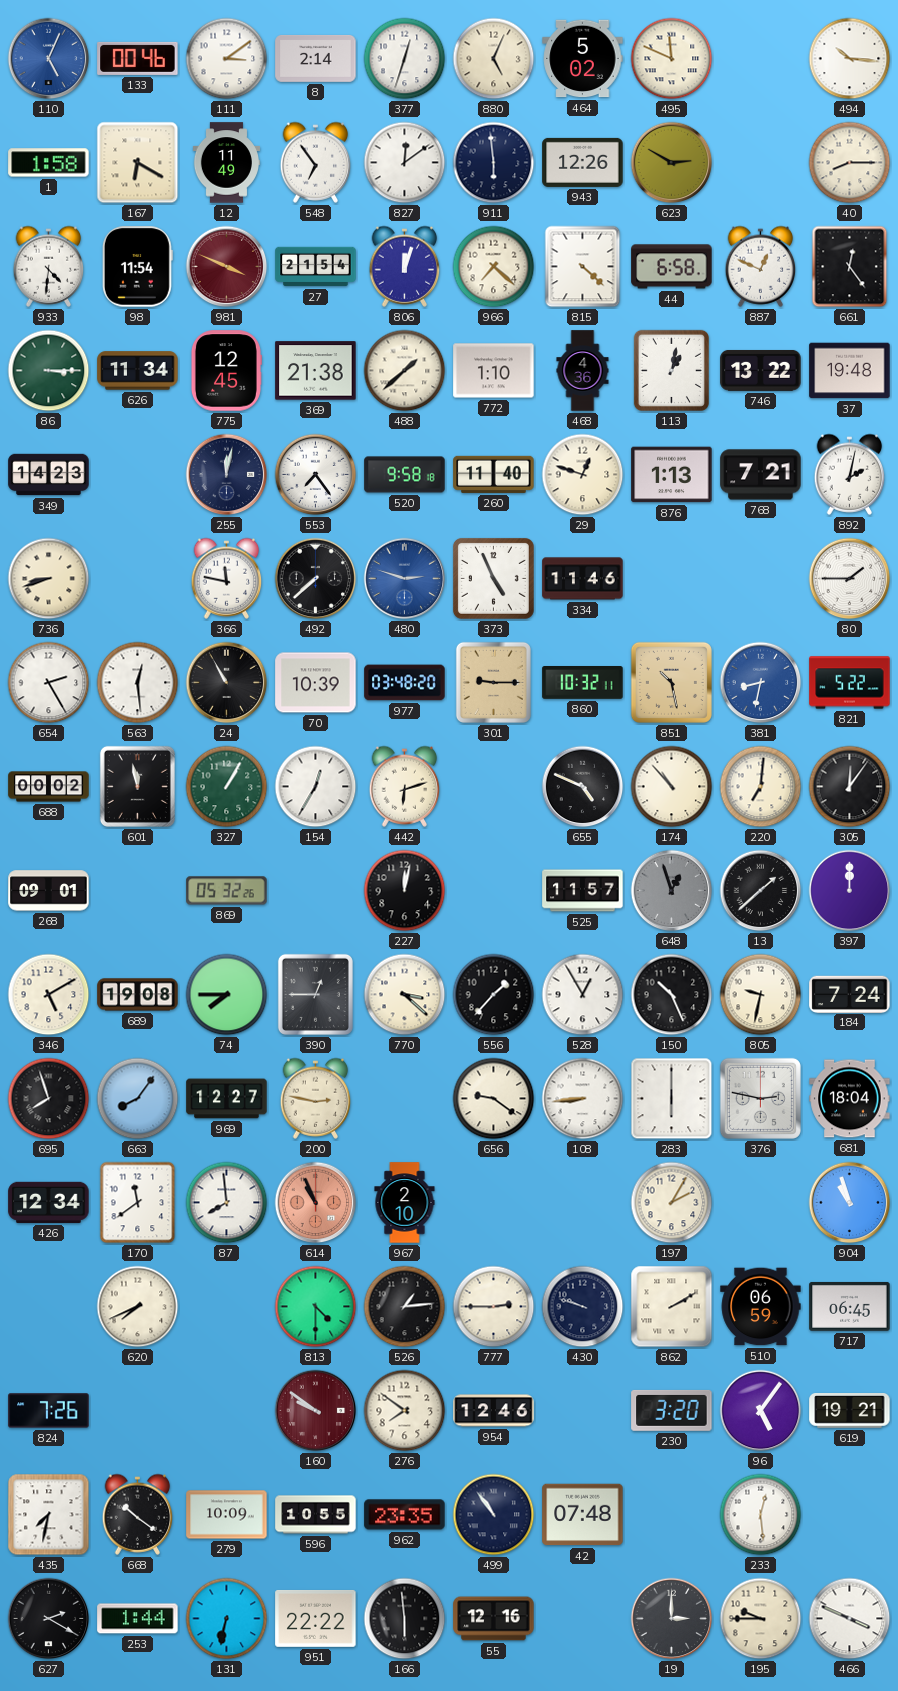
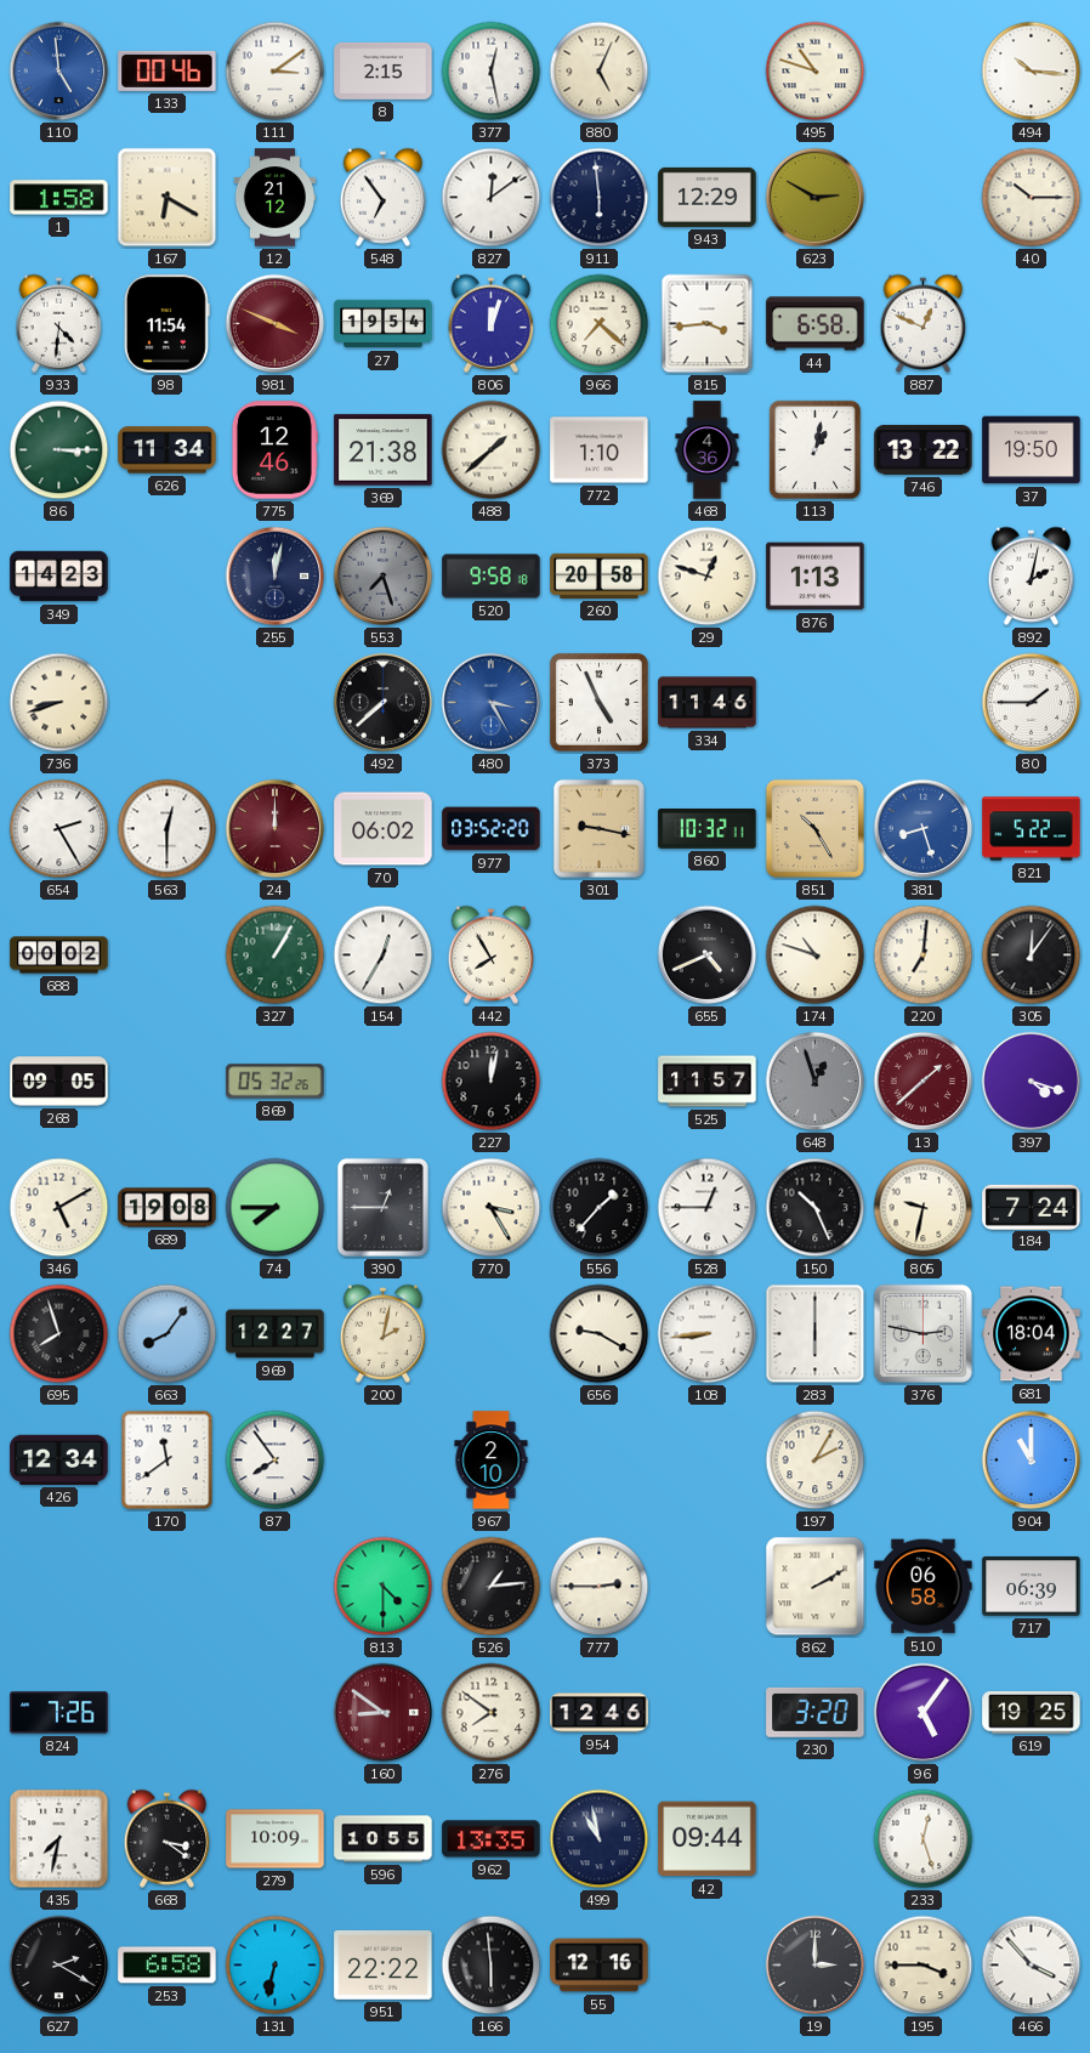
110: 5:04 -> 4:59
8: 2:14 -> 2:15
377: 12:33 -> 12:28
464: 5:02 -> none
495: 11:49 -> 10:48
12: 11:49 -> 21:12
943: 12:26 -> 12:29
40: 8:15 -> 10:15
27: 21:54 -> 19:54
815: 4:22 -> 3:44
661: 12:24 -> none
775: 12:45 -> 12:46
37: 19:48 -> 19:50
553: 7:24 -> 7:27
553 dial: white -> grey
260: 11:40 -> 20:58
768: 7:21 -> none
366: 11:47 -> none
480: 2:48 -> 3:25
563: 12:29 -> 12:30
24: 10:55 -> 12:00
24 dial: black -> burgundy
70: 10:39 -> 06:02
977: 03:48 -> 03:52
301: 9:15 -> 9:17
851: 10:28 -> 10:25
381: 8:32 -> 8:27
601: 11:58 -> none
442: 6:12 -> 7:55
655: 4:49 -> 4:41
174: 10:53 -> 10:48
268: 09:01 -> 09:05
13 dial: black -> burgundy
397: 12:00 -> 4:18
770: 3:22 -> 3:25
528: 12:55 -> 12:45
200: 2:47 -> 2:02
656: 9:21 -> 9:20
87: 7:59 -> 7:54
614: 10:56 -> none
904: 10:57 -> 11:00
620: 7:41 -> none
430: 9:48 -> none
510: 06:59 -> 06:58
717: 06:45 -> 06:39
160: 9:51 -> 8:51
619: 19:21 -> 19:25
668: 10:21 -> 3:21
962: 23:35 -> 13:35
499: 10:54 -> 10:58
42: 07:48 -> 09:44
233: 12:29 -> 12:27
253: 1:44 -> 6:58
195: 9:45 -> 3:45
466: 3:49 -> 3:53
